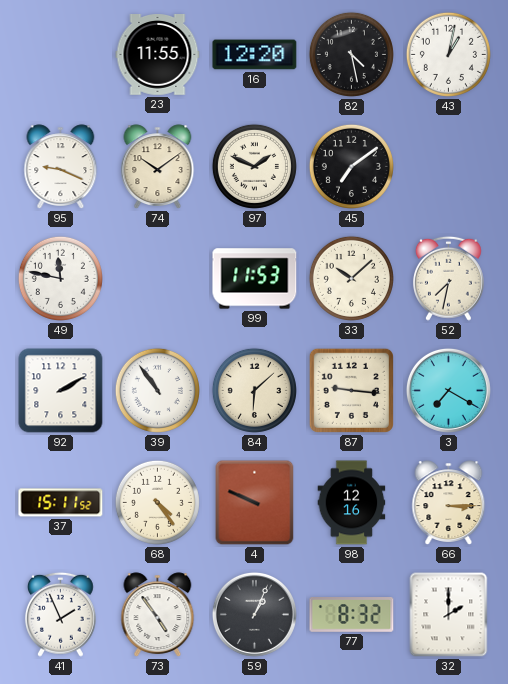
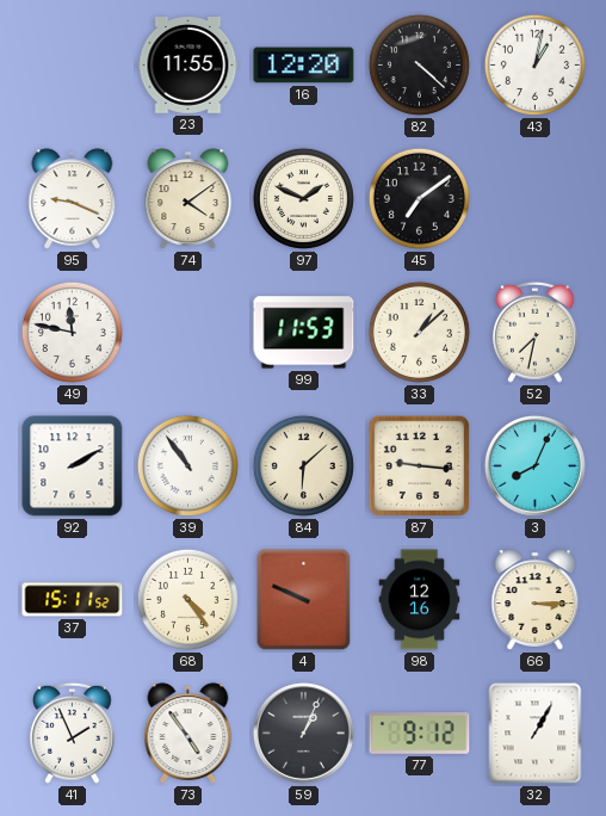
82: 4:28 -> 4:22
74: 10:09 -> 4:09
33: 10:08 -> 1:08
3: 7:20 -> 8:04
77: 8:32 -> 9:12
32: 2:00 -> 1:05
